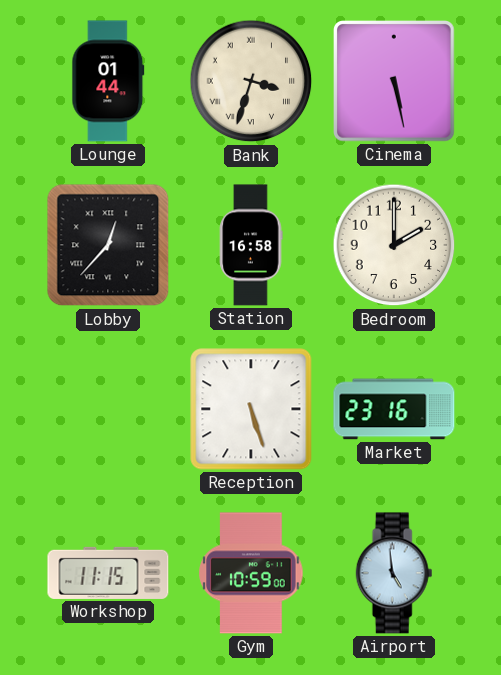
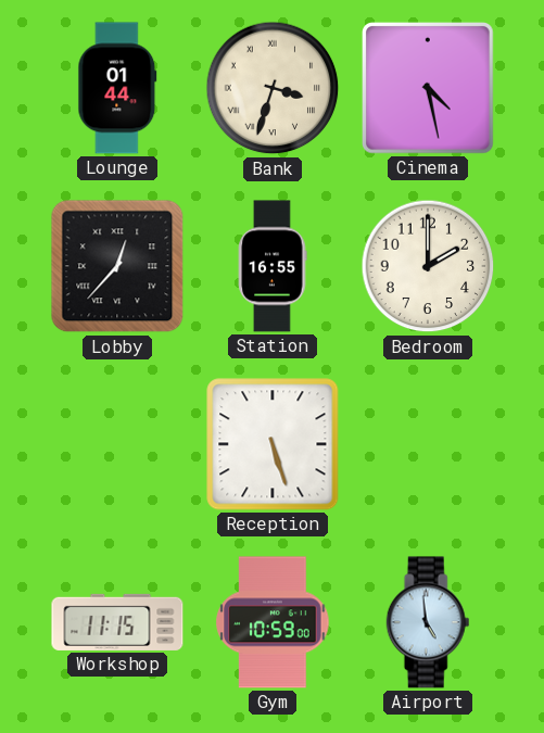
Cinema: 5:28 -> 4:28
Station: 16:58 -> 16:55
Market: 23:16 -> none
